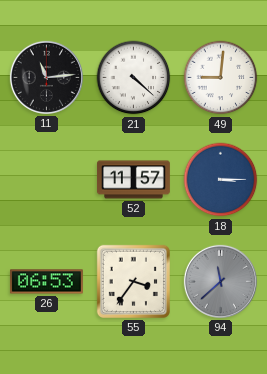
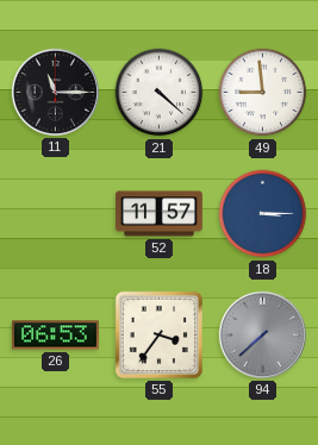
11: 11:14 -> 11:15
49: 9:01 -> 8:59
94: 11:38 -> 7:38
